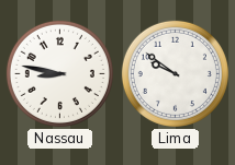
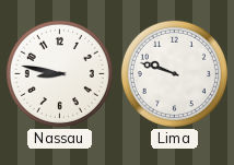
Lima: 9:51 -> 9:48
